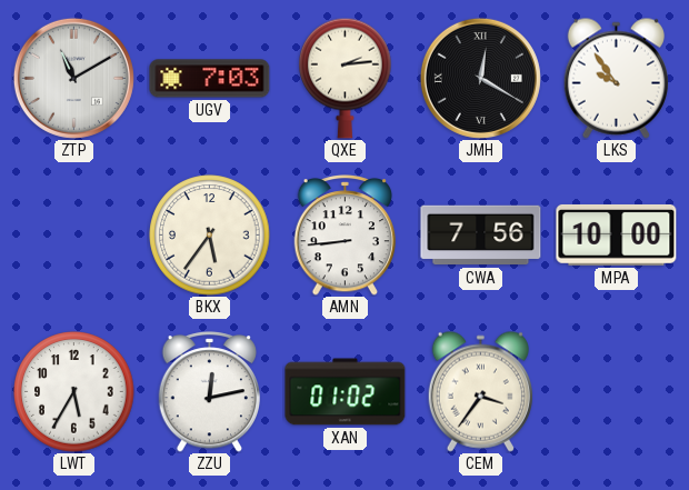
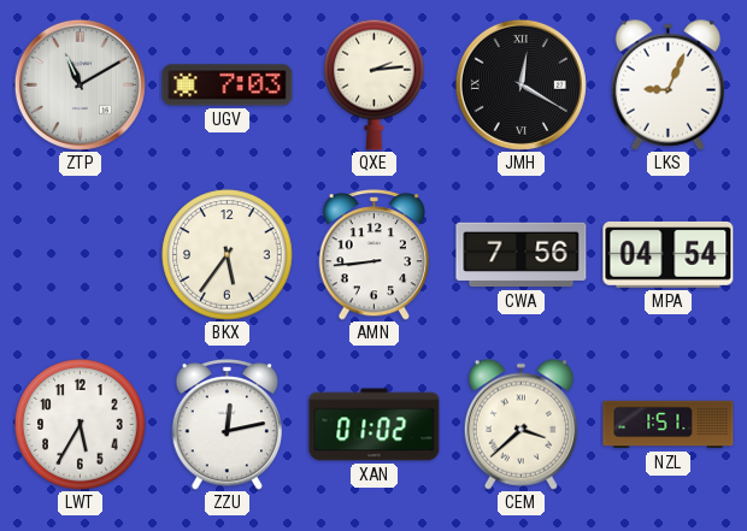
LKS: 9:54 -> 9:04
MPA: 10:00 -> 04:54
CEM: 3:36 -> 3:38
NZL: none -> 1:51
